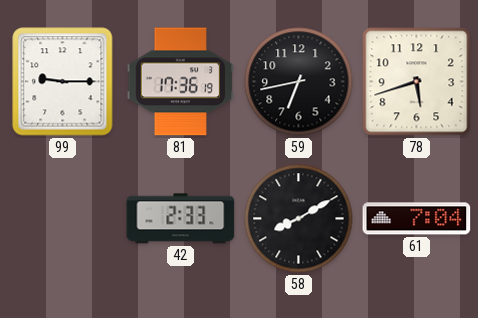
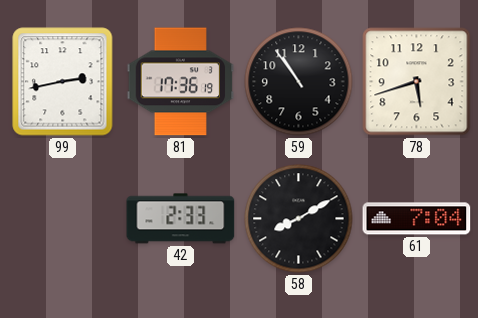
99: 9:15 -> 2:43
59: 6:43 -> 10:54
